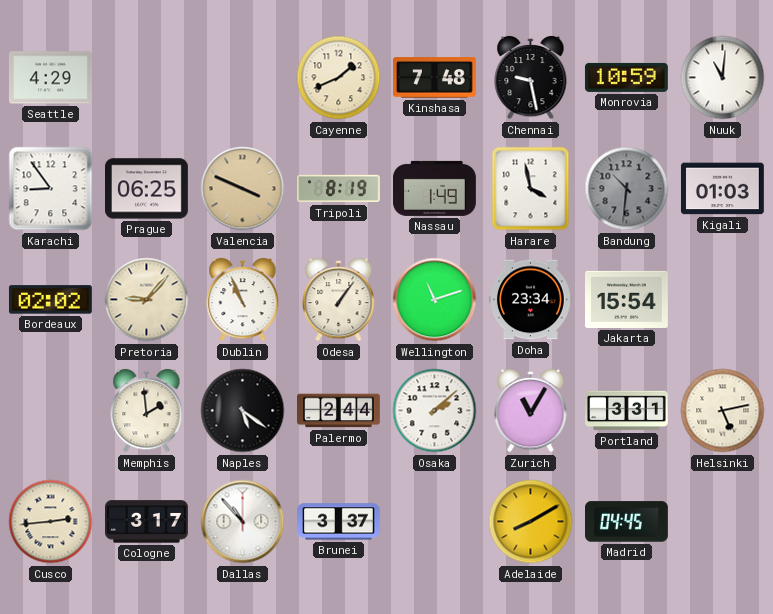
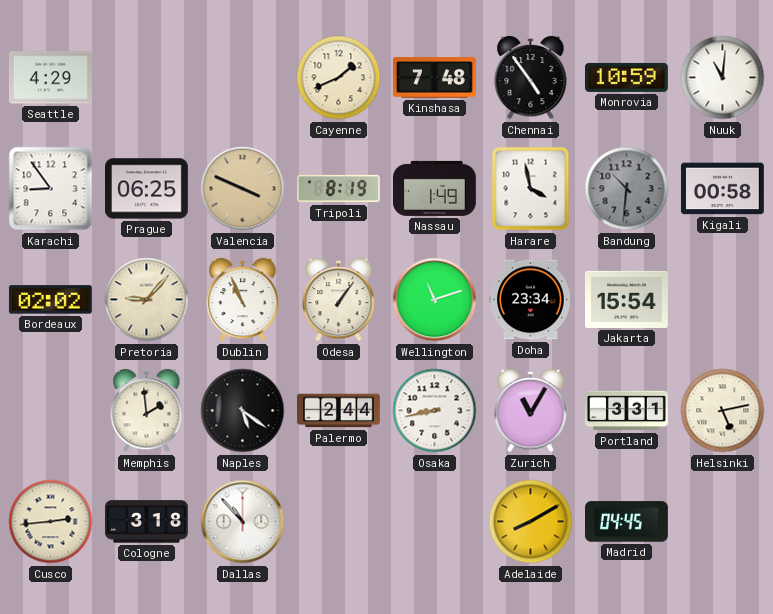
Chennai: 9:28 -> 4:54
Kigali: 01:03 -> 00:58
Osaka: 2:08 -> 8:43
Cologne: 3:17 -> 3:18
Brunei: 3:37 -> none
